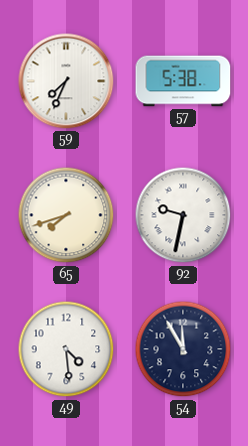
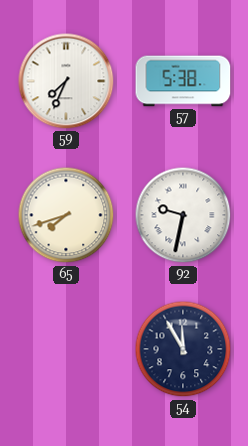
49: 4:29 -> none
